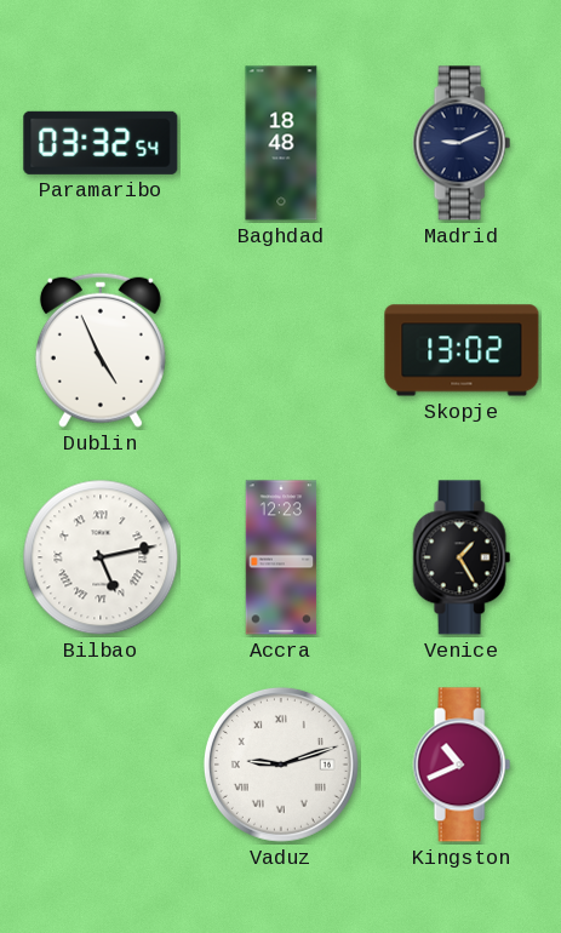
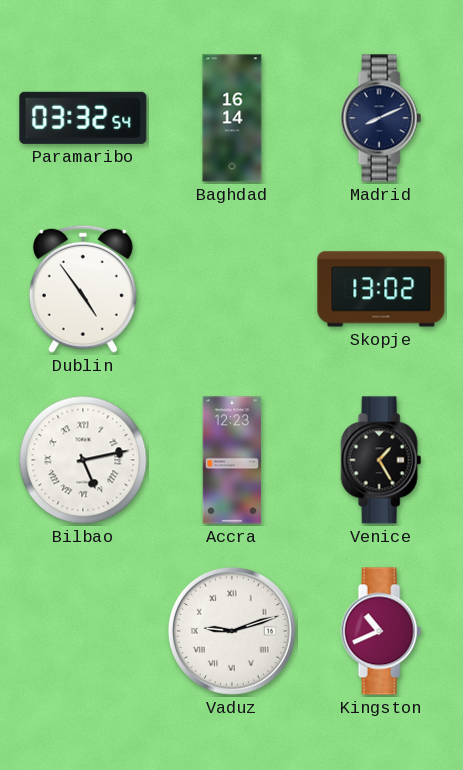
Baghdad: 18:48 -> 16:14
Madrid: 9:11 -> 8:11
Dublin: 4:56 -> 4:54
